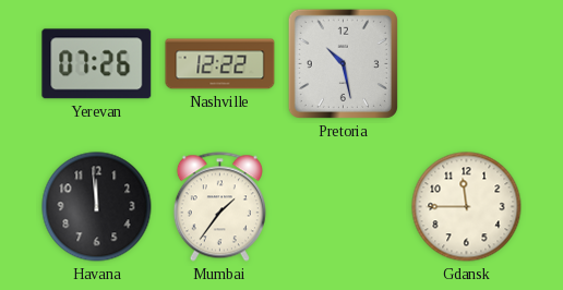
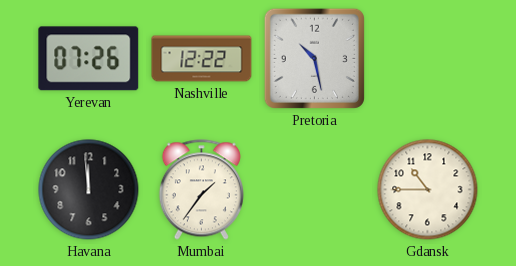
Gdansk: 11:45 -> 10:45
